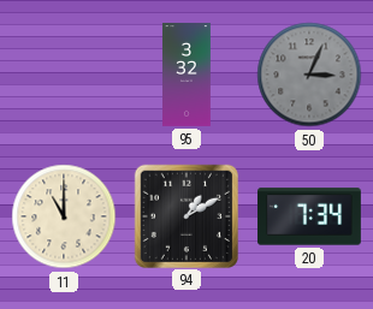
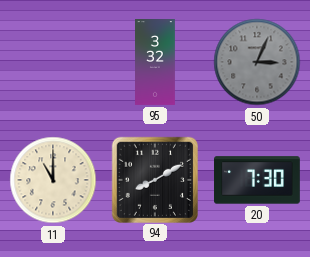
94: 1:10 -> 8:10
20: 7:34 -> 7:30
